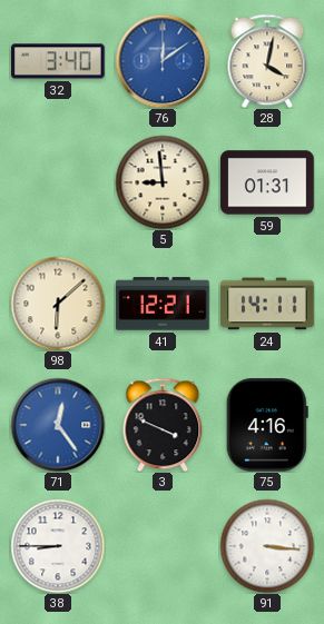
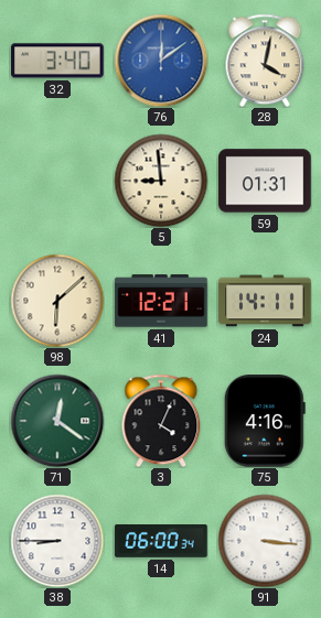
71: 12:24 -> 12:21
71 dial: blue -> green
3: 3:49 -> 4:04
14: none -> 06:00
